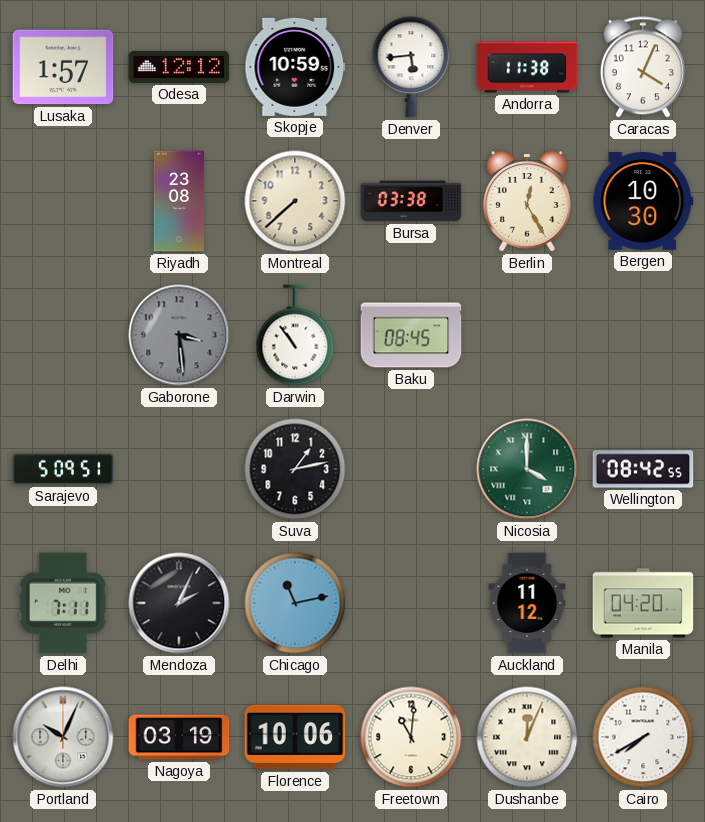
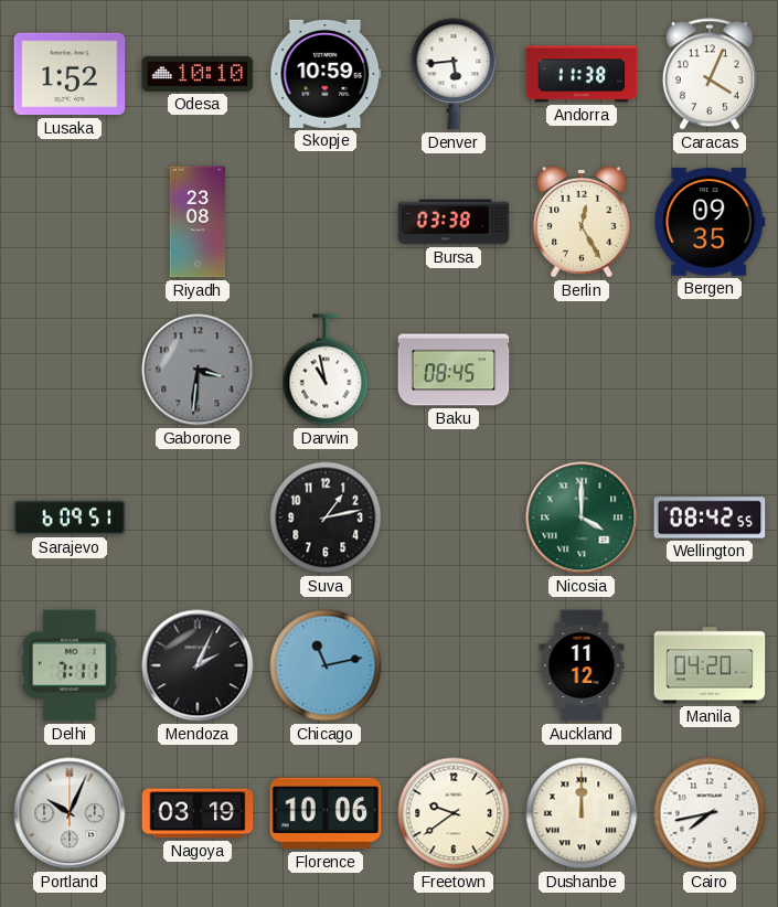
Lusaka: 1:57 -> 1:52
Odesa: 12:12 -> 10:10
Montreal: 7:38 -> none
Bergen: 10:30 -> 09:35
Gaborone: 3:29 -> 3:31
Darwin: 10:54 -> 10:58
Sarajevo: 5:09 -> 6:09
Freetown: 11:01 -> 9:39
Dushanbe: 12:04 -> 12:00
Cairo: 7:40 -> 7:43
